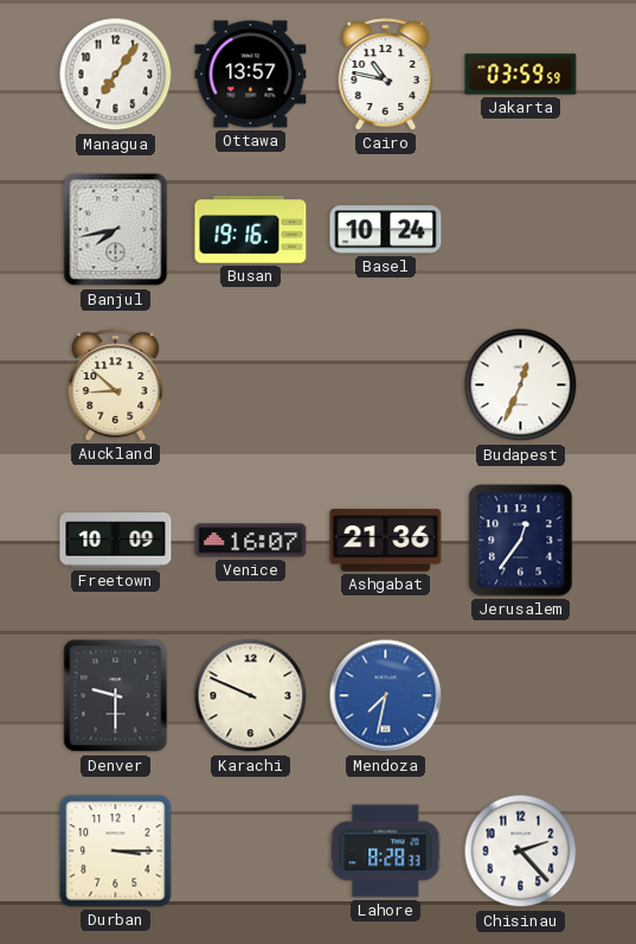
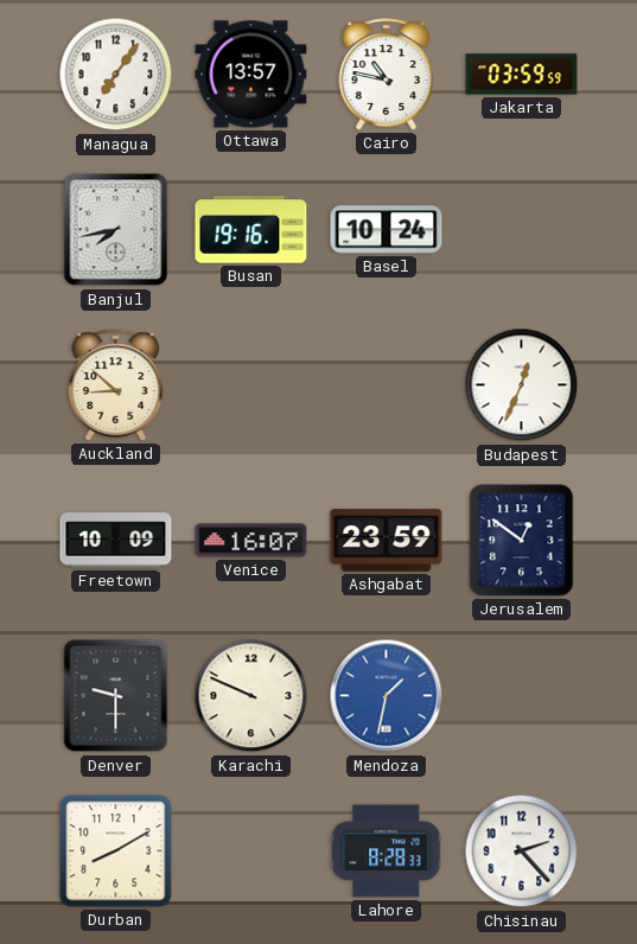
Ashgabat: 21:36 -> 23:59
Jerusalem: 12:36 -> 12:51
Mendoza: 7:32 -> 1:32
Durban: 3:15 -> 8:10
